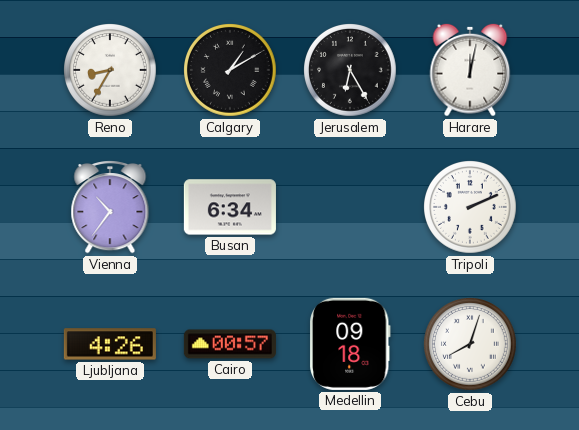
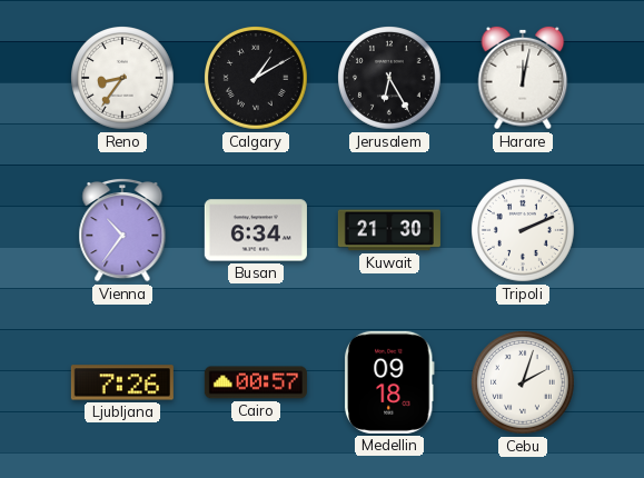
Reno: 8:35 -> 8:36
Kuwait: none -> 21:30
Ljubljana: 4:26 -> 7:26
Cebu: 8:03 -> 2:03
